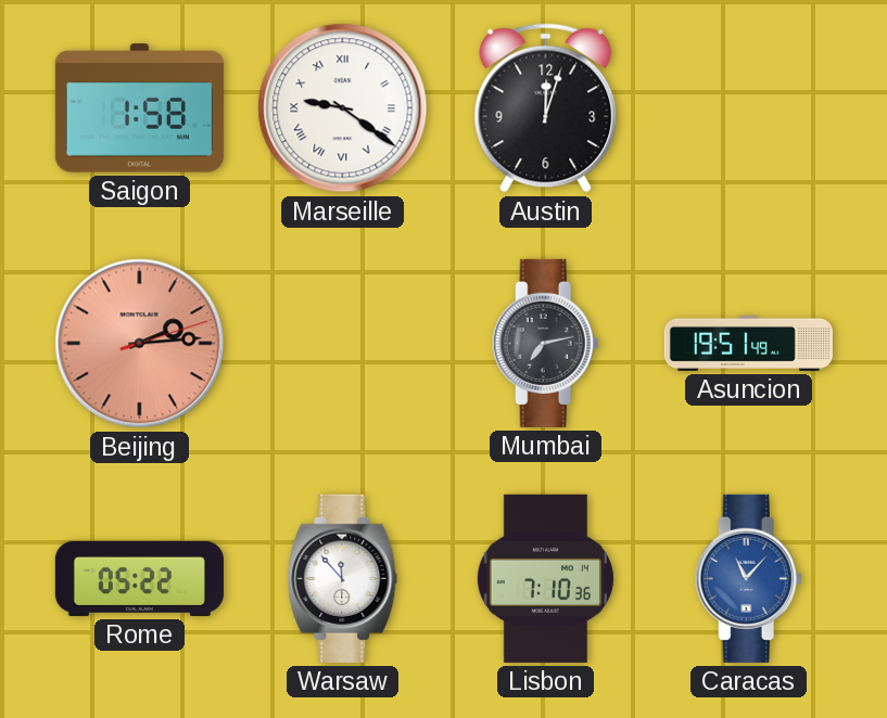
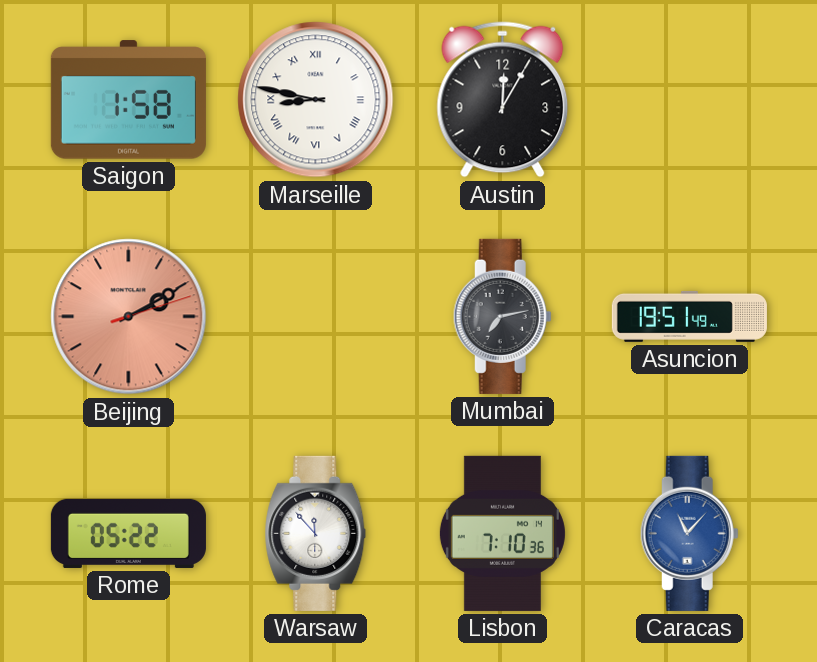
Marseille: 9:21 -> 8:47
Austin: 12:03 -> 12:05
Beijing: 2:14 -> 2:10
